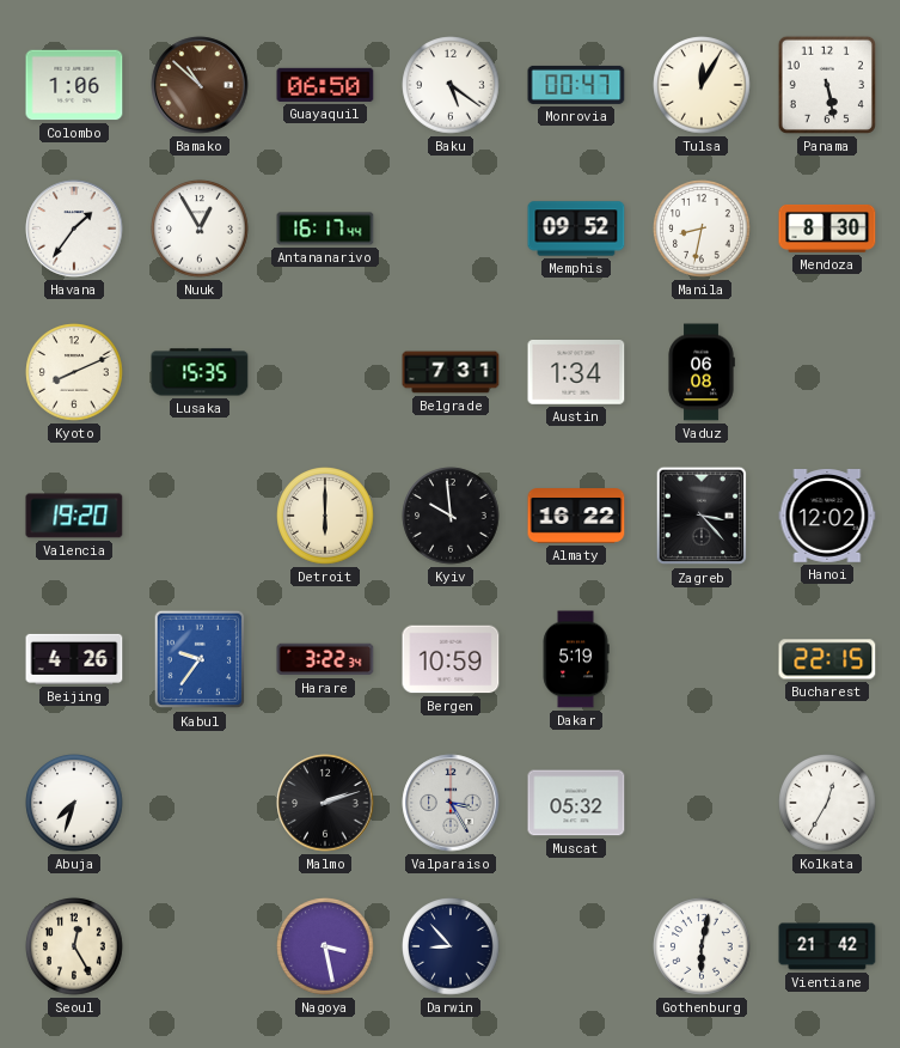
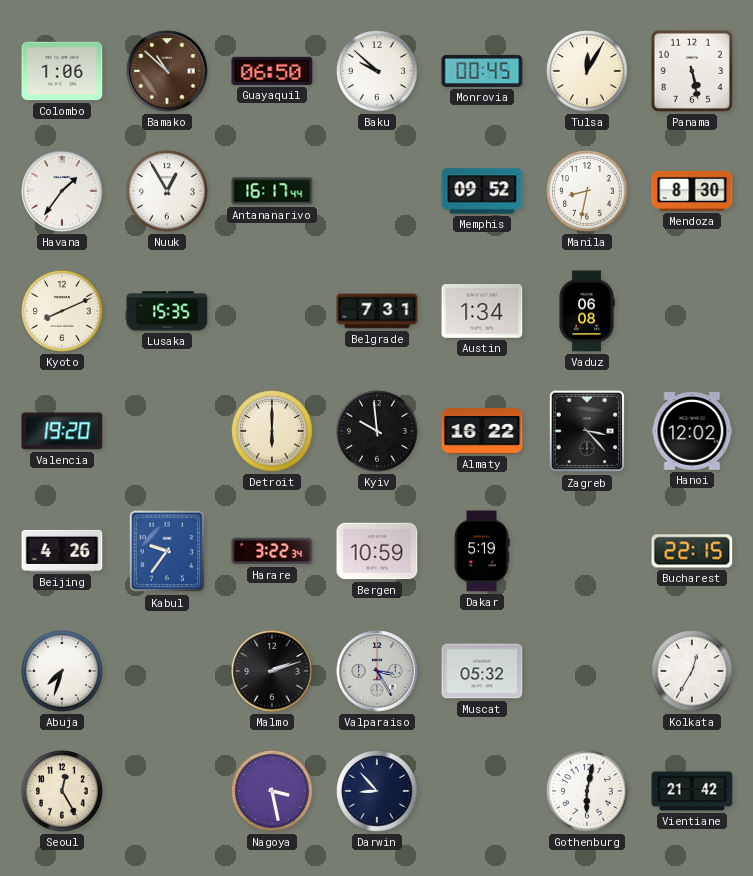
Baku: 5:21 -> 9:52
Monrovia: 00:47 -> 00:45
